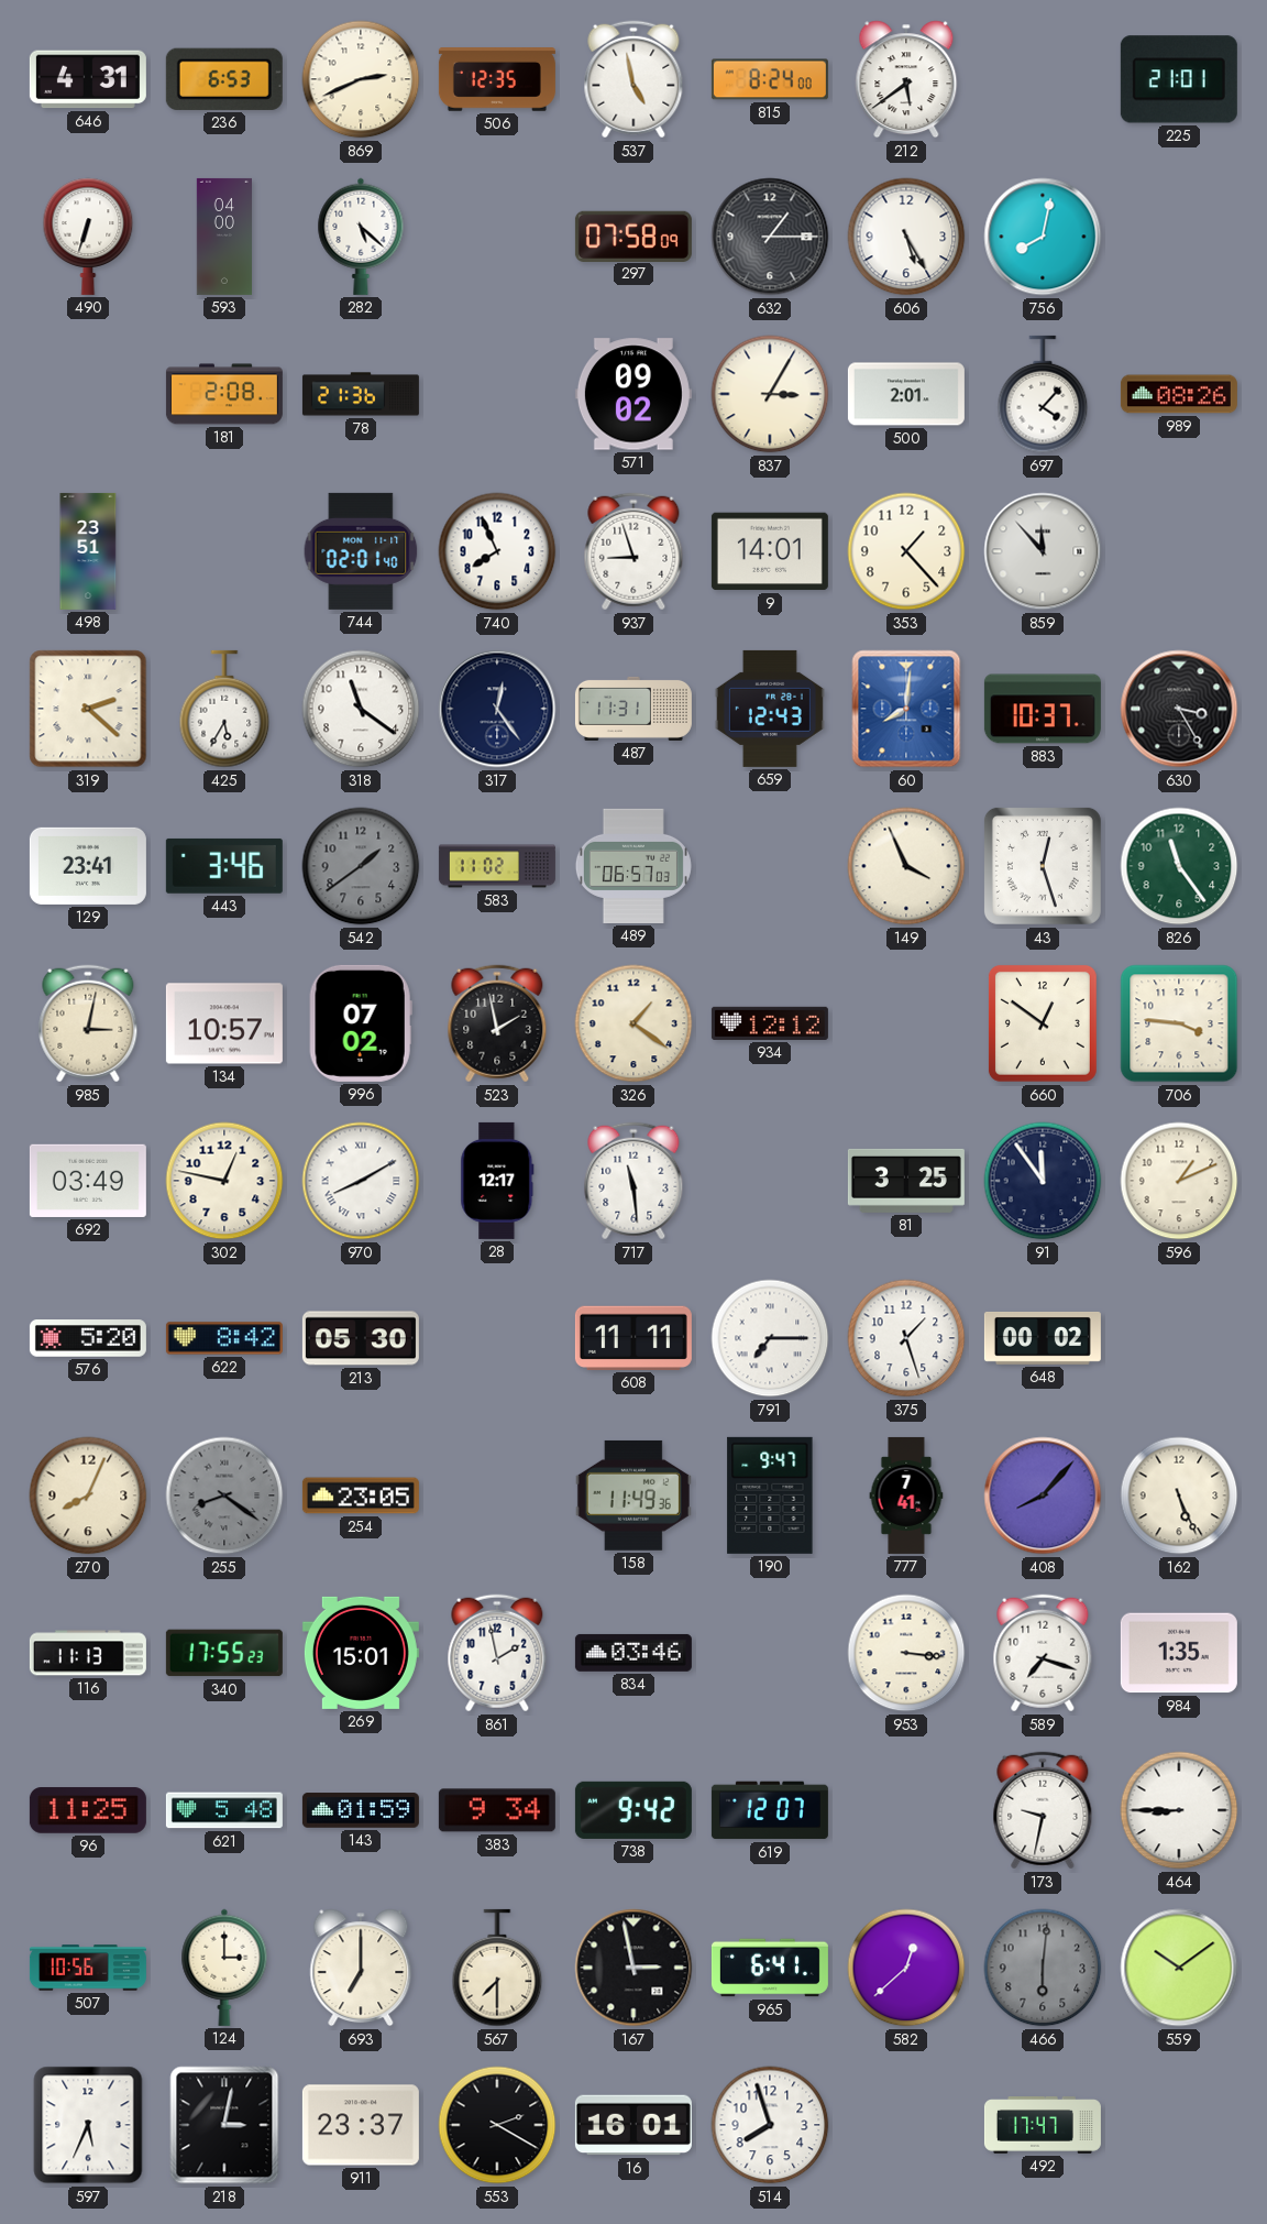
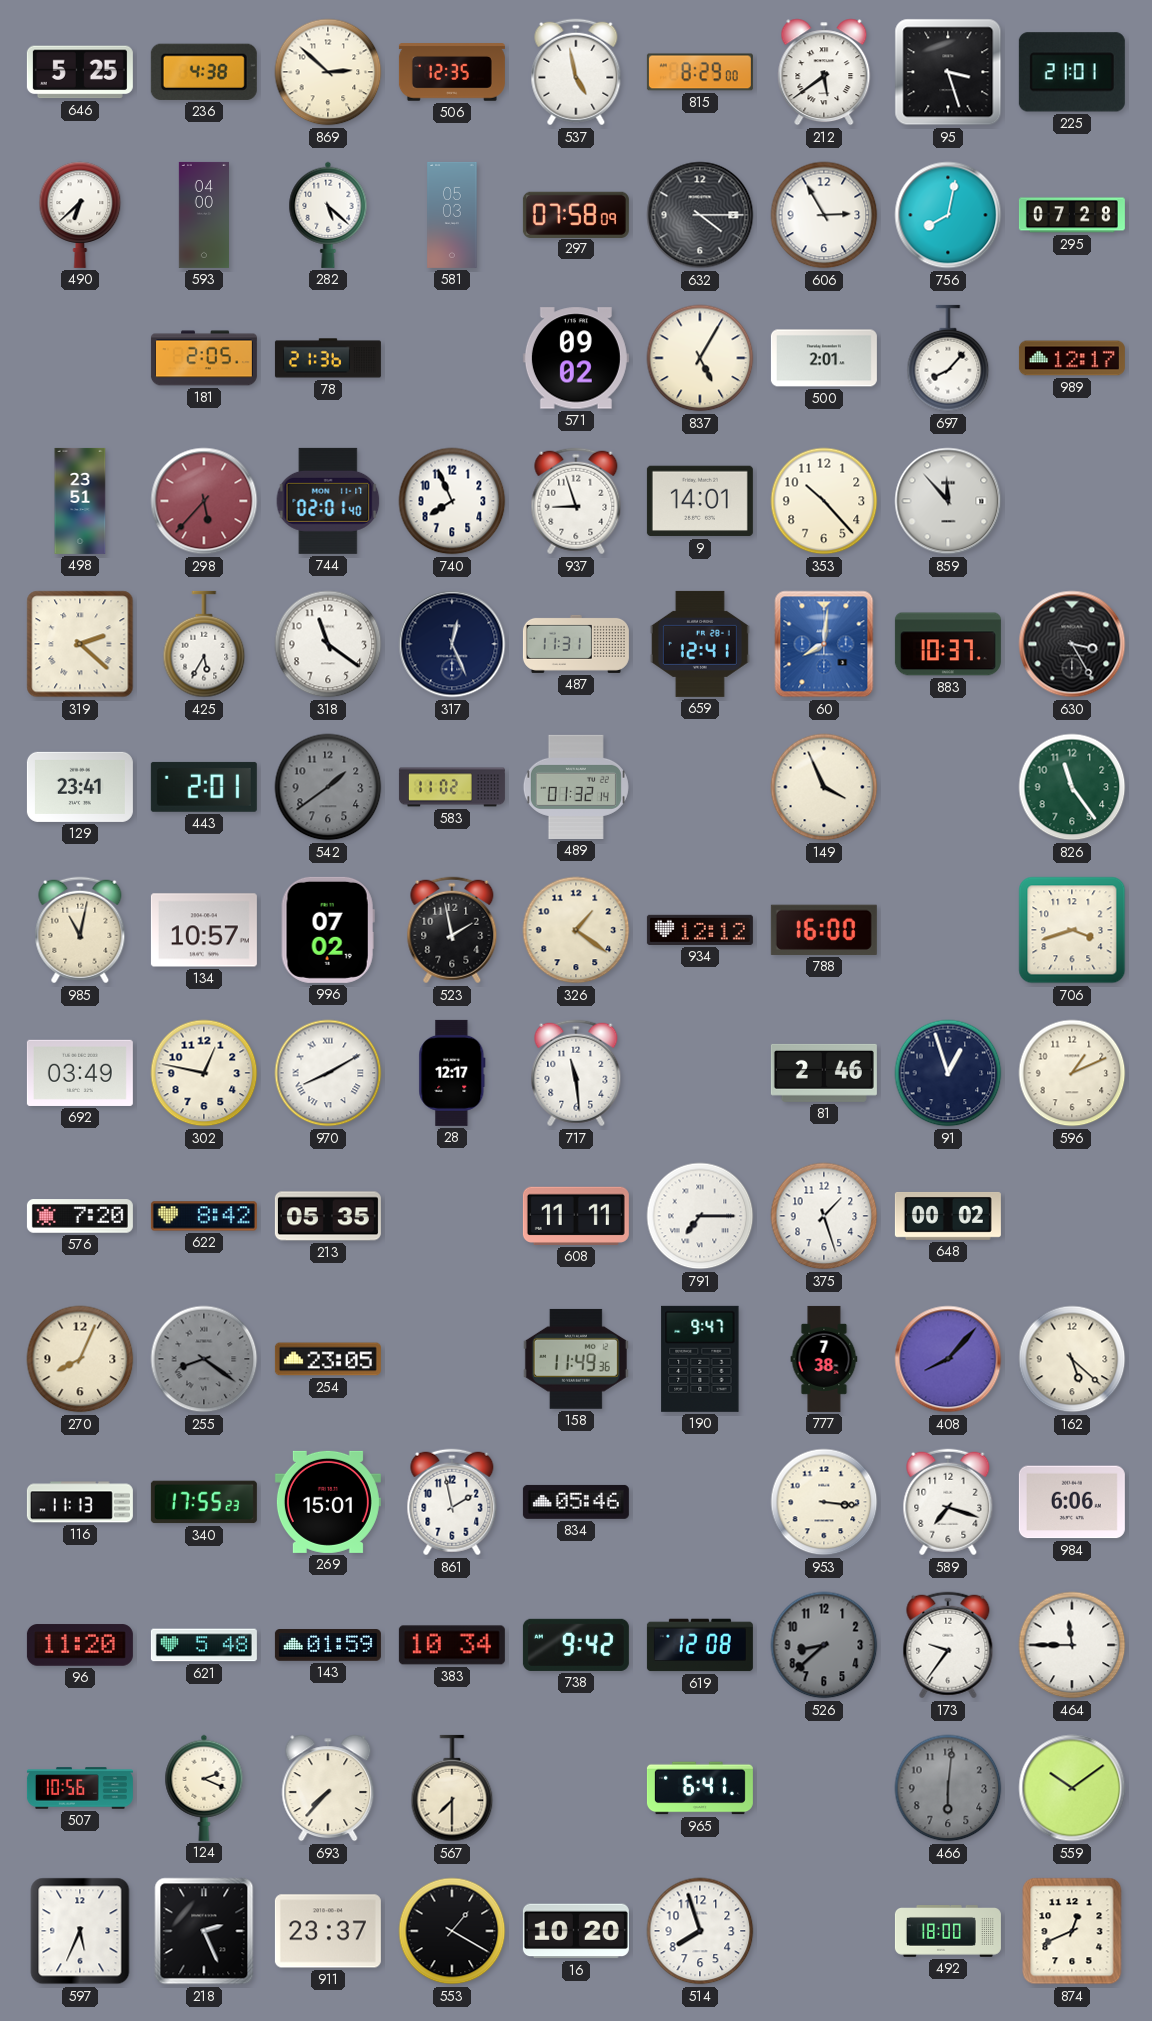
646: 4:31 -> 5:25
236: 6:53 -> 4:38
869: 2:41 -> 2:52
815: 8:24 -> 8:29
95: none -> 3:27
490: 6:33 -> 6:38
581: none -> 05:03
632: 1:15 -> 4:15
606: 5:25 -> 2:55
295: none -> 07:28
181: 2:08 -> 2:05
837: 3:05 -> 5:05
697: 4:07 -> 8:07
989: 08:26 -> 12:17
298: none -> 5:37
353: 1:23 -> 10:23
317: 12:24 -> 12:26
659: 12:43 -> 12:41
443: 3:46 -> 2:01
489: 06:57 -> 01:32
43: 12:27 -> none
985: 3:02 -> 11:02
788: none -> 16:00
660: 12:51 -> none
706: 3:46 -> 3:42
81: 3:25 -> 2:46
91: 11:54 -> 12:57
576: 5:20 -> 7:20
213: 05:30 -> 05:35
777: 7:41 -> 7:38
162: 5:26 -> 5:22
834: 03:46 -> 05:46
984: 1:35 -> 6:06
96: 11:25 -> 11:20
383: 9:34 -> 10:34
619: 12:07 -> 12:08
526: none -> 8:38
173: 9:32 -> 9:36
464: 8:45 -> 11:45
124: 3:00 -> 2:19
693: 7:00 -> 7:37
167: 2:58 -> none
582: 12:38 -> none
218: 3:02 -> 2:26
553: 2:20 -> 1:20
16: 16:01 -> 10:20
492: 17:47 -> 18:00
874: none -> 12:41
